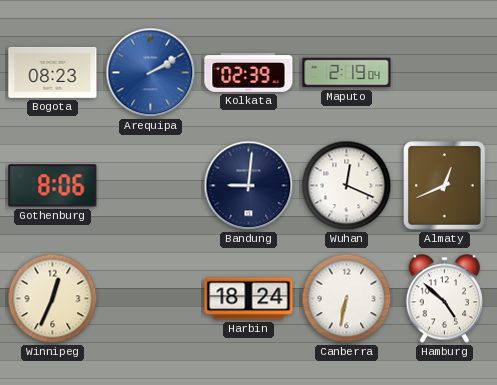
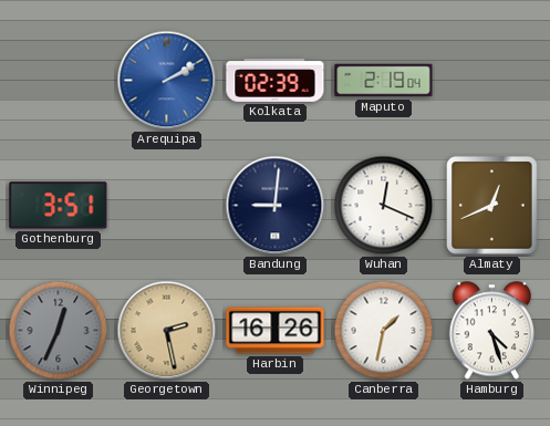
Bogota: 08:23 -> none
Gothenburg: 8:06 -> 3:51
Winnipeg dial: cream -> grey
Georgetown: none -> 2:28
Harbin: 18:24 -> 16:26
Canberra: 6:32 -> 1:32
Hamburg: 4:52 -> 4:27
